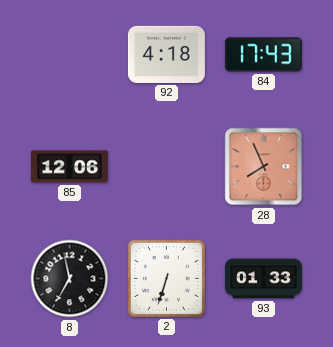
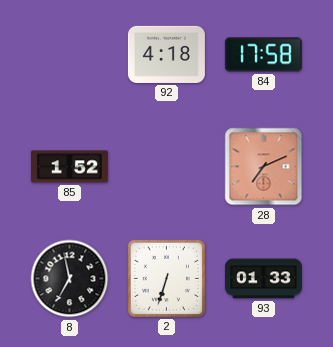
84: 17:43 -> 17:58
85: 12:06 -> 1:52
28: 7:56 -> 7:11
